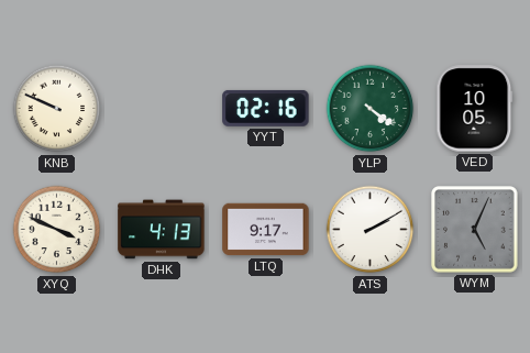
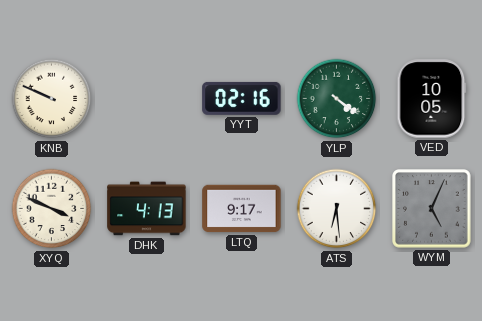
ATS: 2:10 -> 6:29
